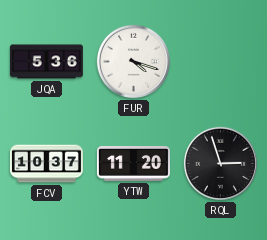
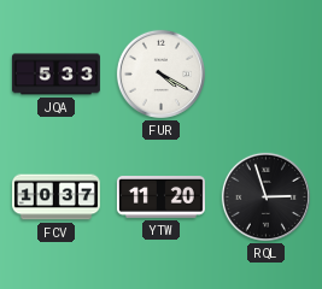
JQA: 5:36 -> 5:33
FUR: 4:18 -> 4:20
